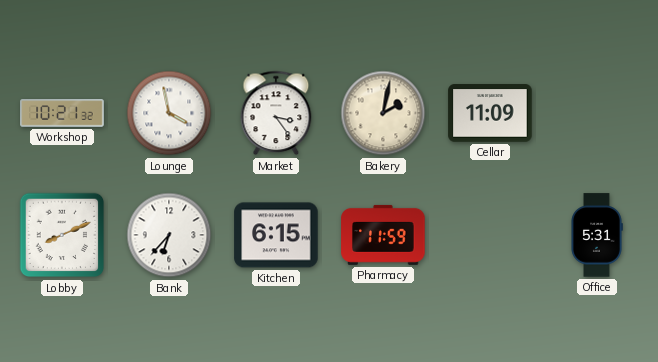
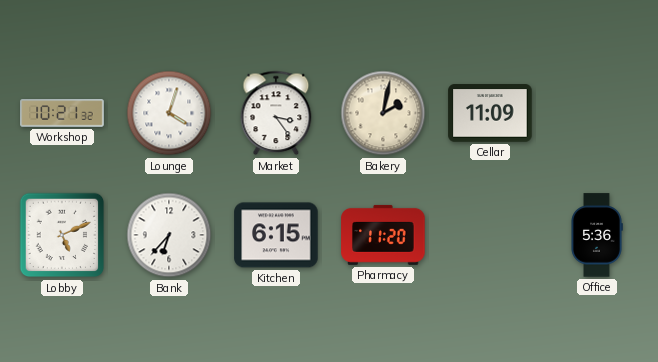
Lounge: 3:58 -> 4:03
Lobby: 8:11 -> 5:11
Pharmacy: 11:59 -> 11:20
Office: 5:31 -> 5:36
